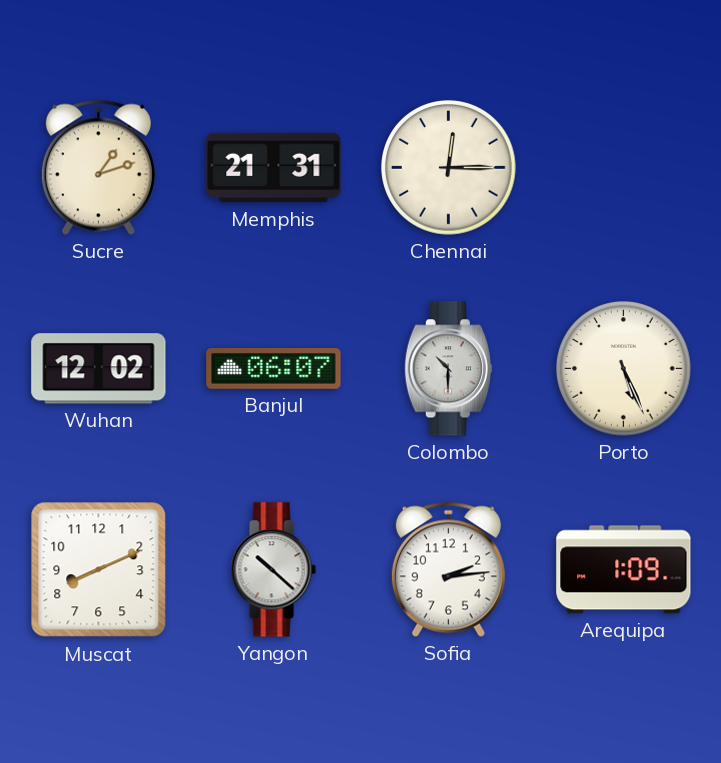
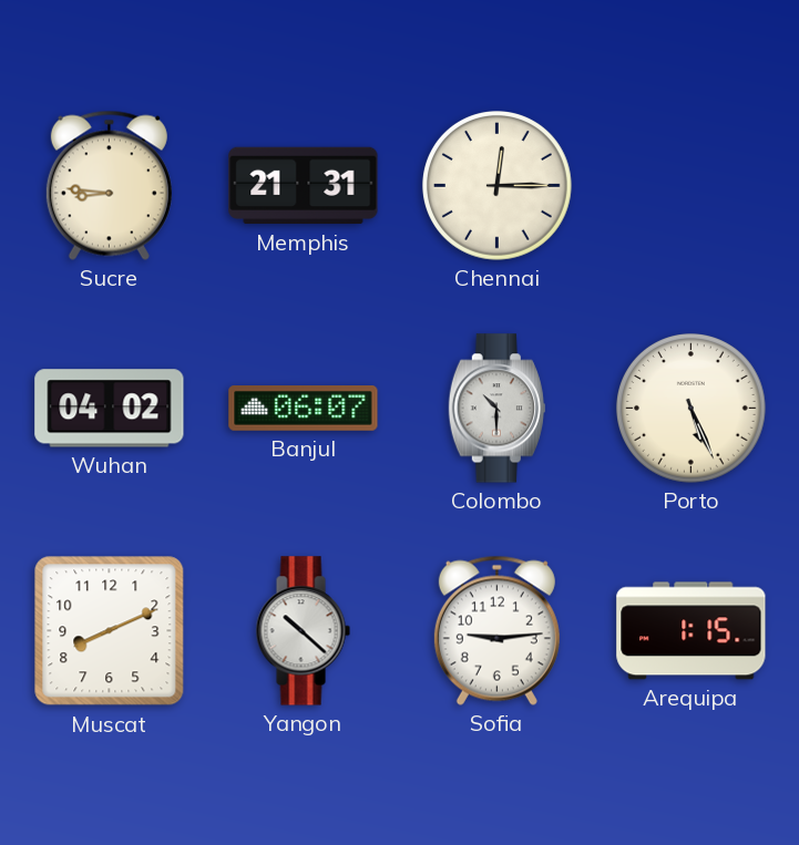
Sucre: 1:12 -> 8:46
Wuhan: 12:02 -> 04:02
Sofia: 2:14 -> 9:14
Arequipa: 1:09 -> 1:15
